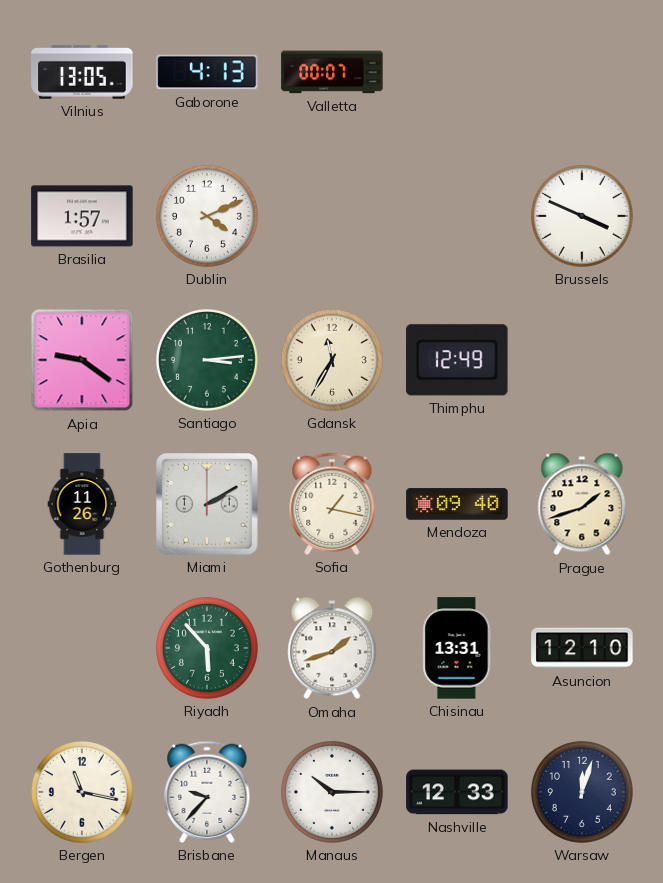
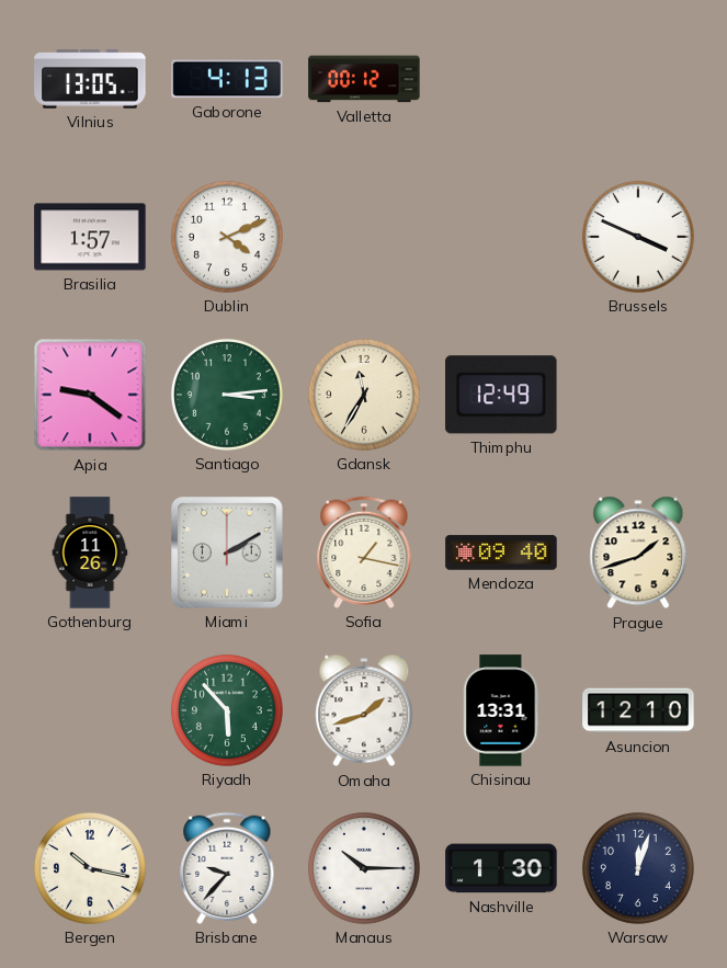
Valletta: 00:07 -> 00:12
Bergen: 11:17 -> 10:17
Nashville: 12:33 -> 1:30
